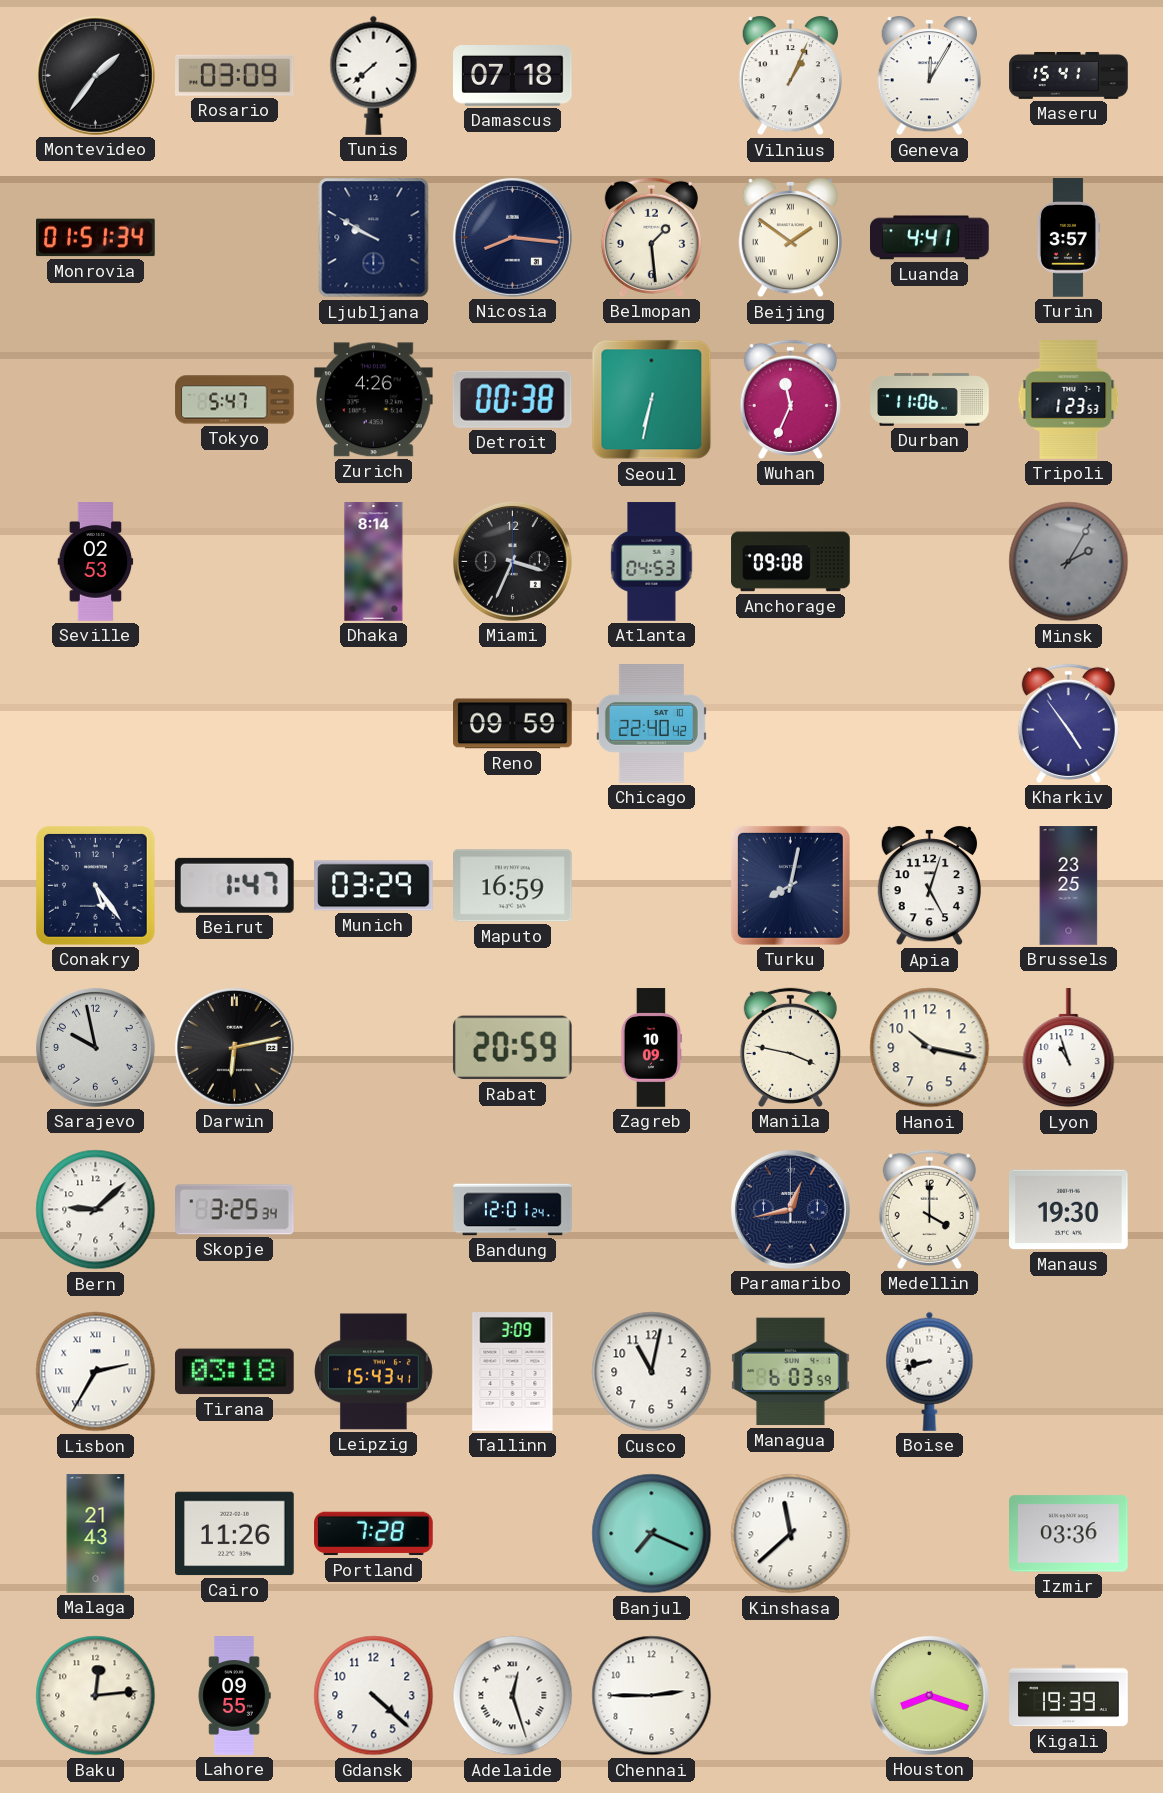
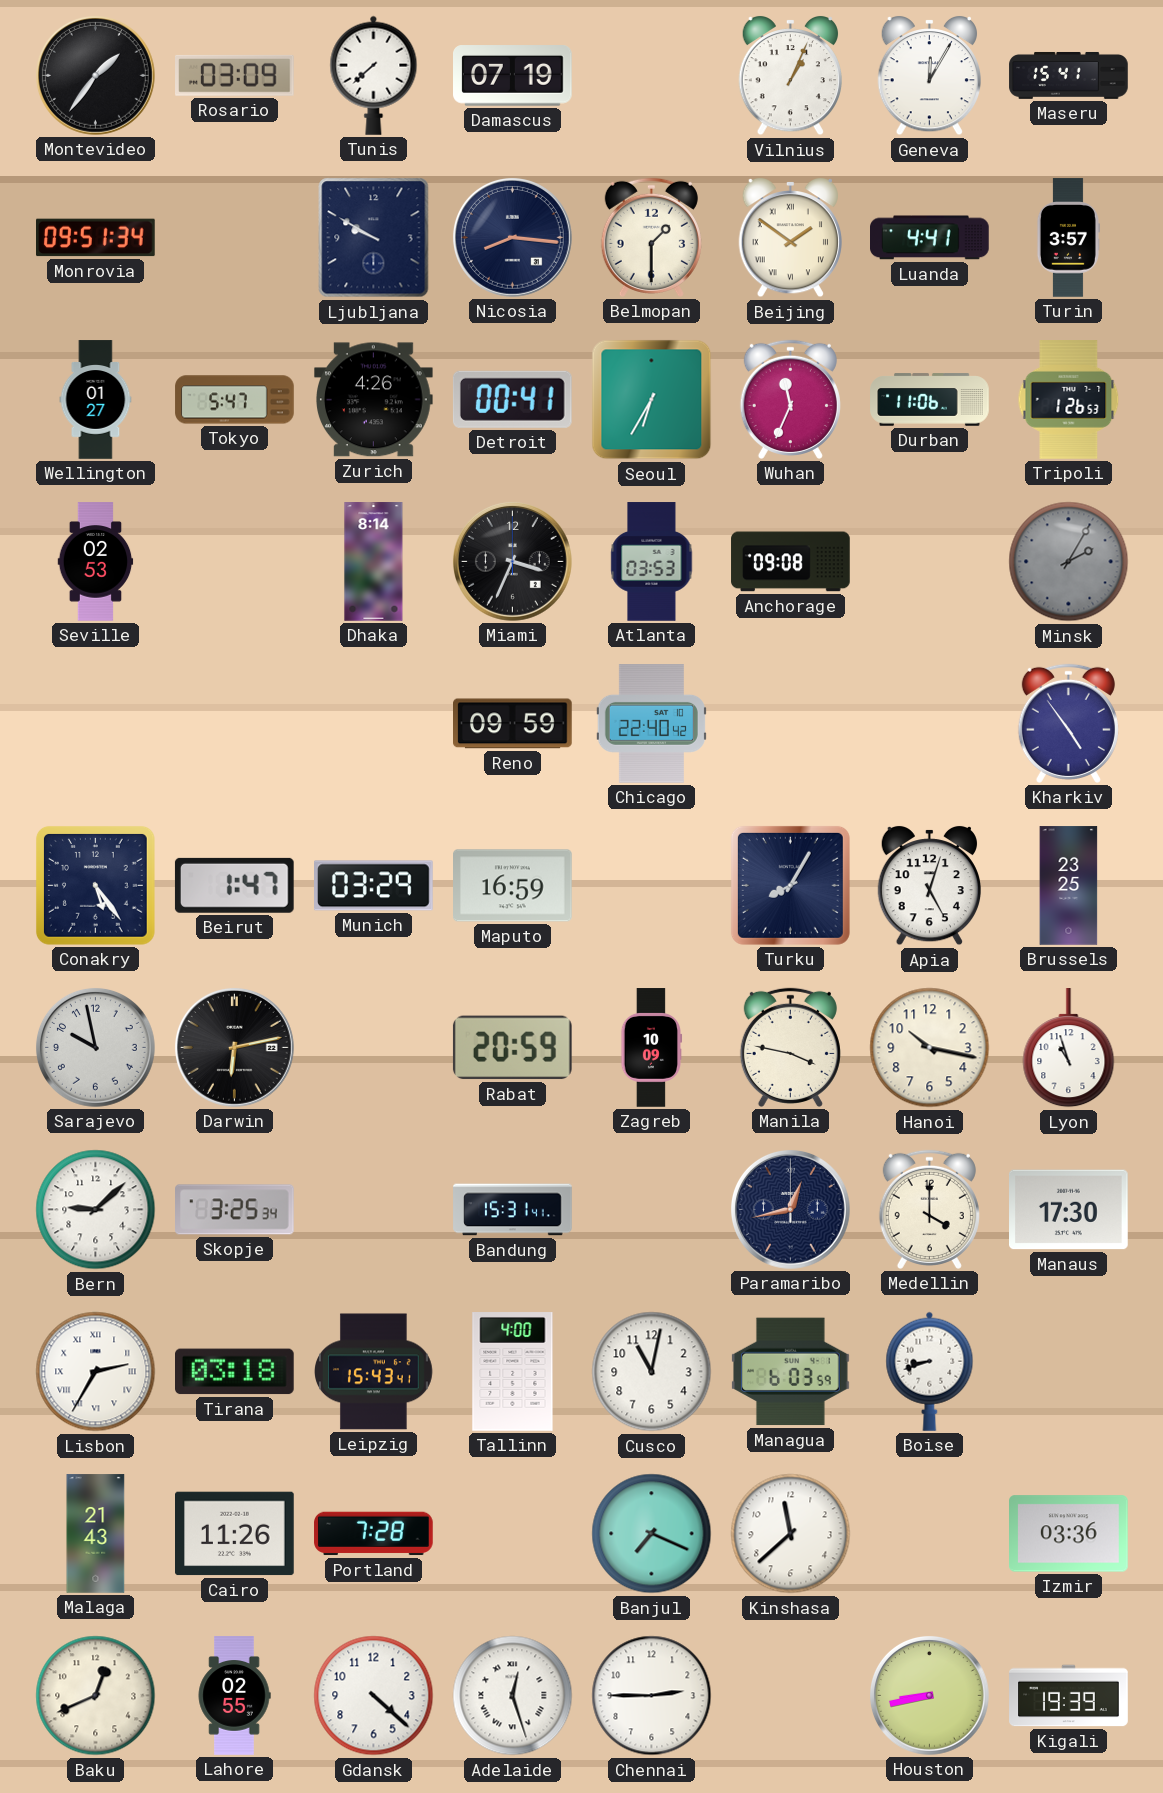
Damascus: 07:18 -> 07:19
Monrovia: 01:51 -> 09:51
Belmopan: 1:29 -> 1:30
Wellington: none -> 01:27
Detroit: 00:38 -> 00:41
Seoul: 6:32 -> 6:35
Tripoli: 1:23 -> 1:26
Atlanta: 04:53 -> 03:53
Turku: 8:02 -> 8:05
Bandung: 12:01 -> 15:31
Manaus: 19:30 -> 17:30
Tallinn: 3:09 -> 4:00
Baku: 12:14 -> 12:41
Lahore: 09:55 -> 02:55
Houston: 8:18 -> 8:43
